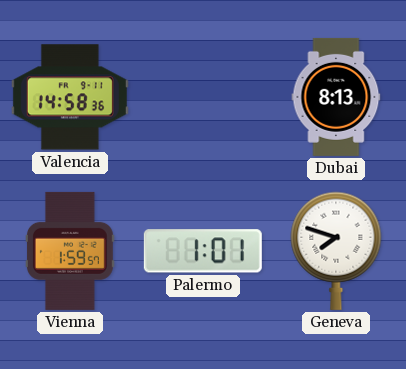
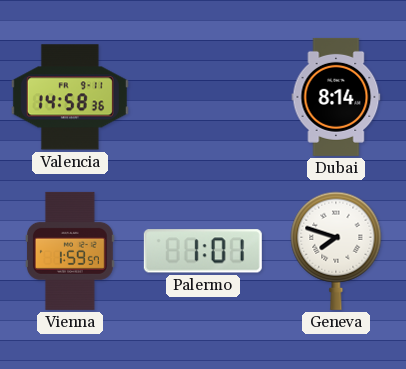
Dubai: 8:13 -> 8:14
